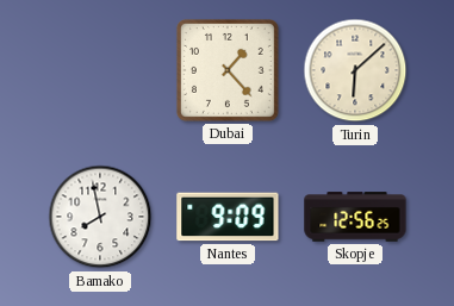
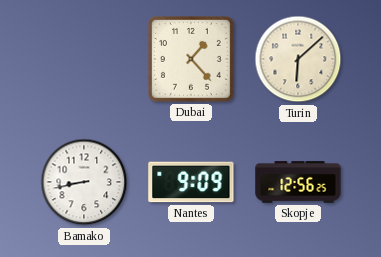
Bamako: 7:58 -> 8:43
